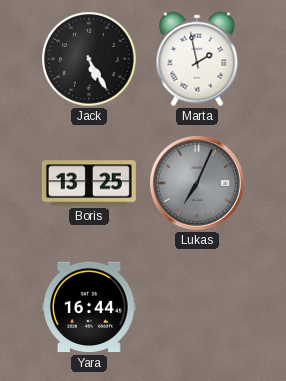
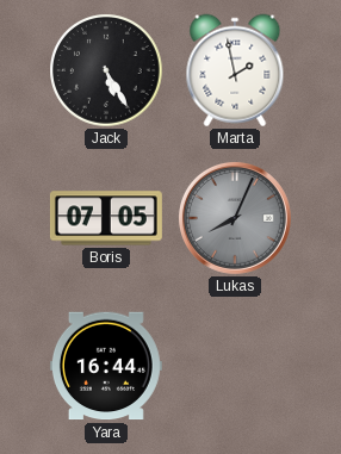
Boris: 13:25 -> 07:05
Lukas: 7:04 -> 8:04
